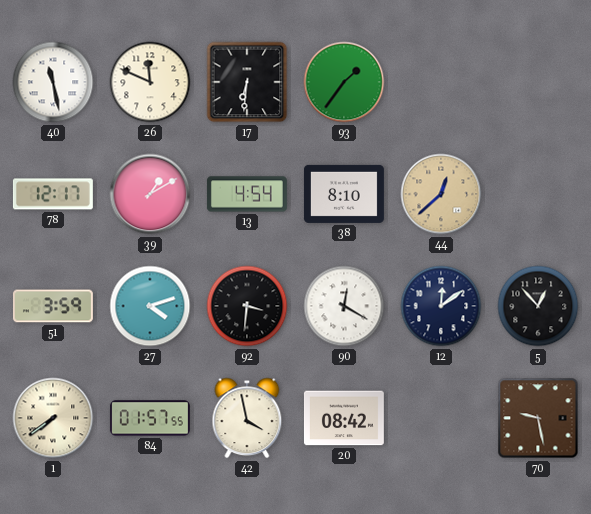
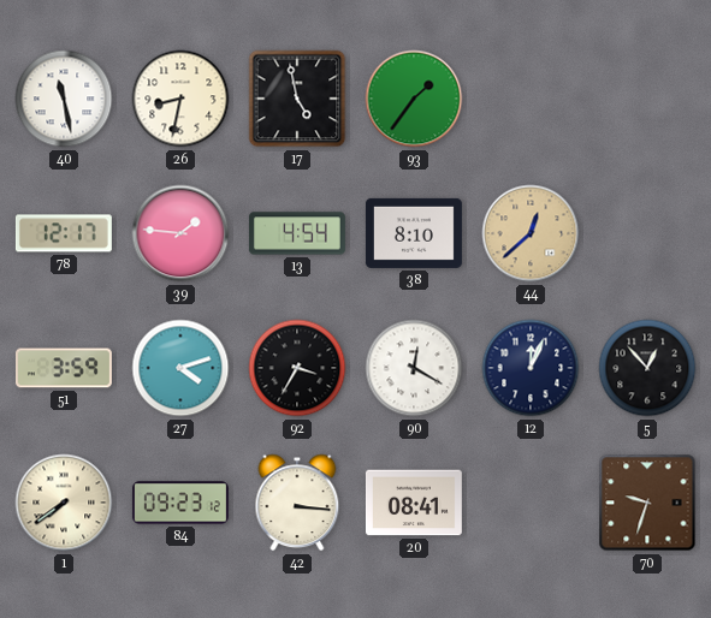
26: 11:49 -> 8:32
17: 6:31 -> 4:58
39: 1:10 -> 1:46
92: 3:31 -> 3:35
12: 12:09 -> 12:04
84: 01:57 -> 09:23
42: 3:58 -> 3:16
20: 08:42 -> 08:41
70: 9:28 -> 9:33
